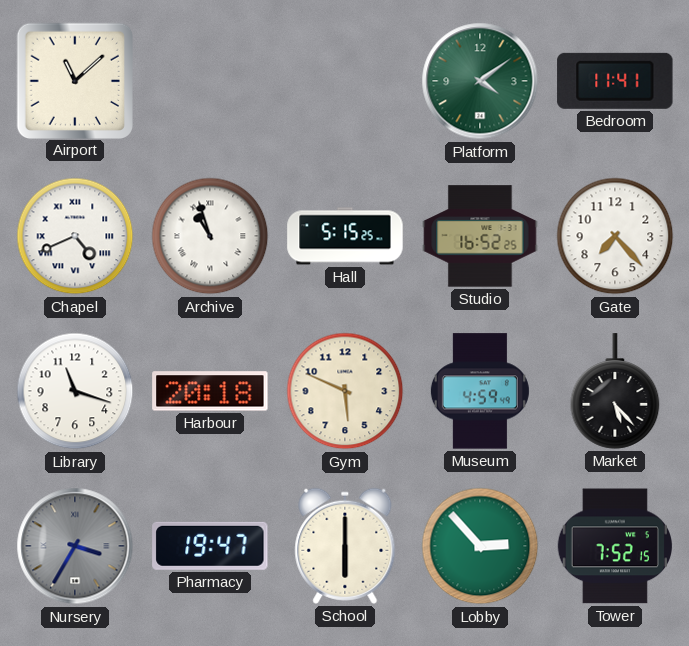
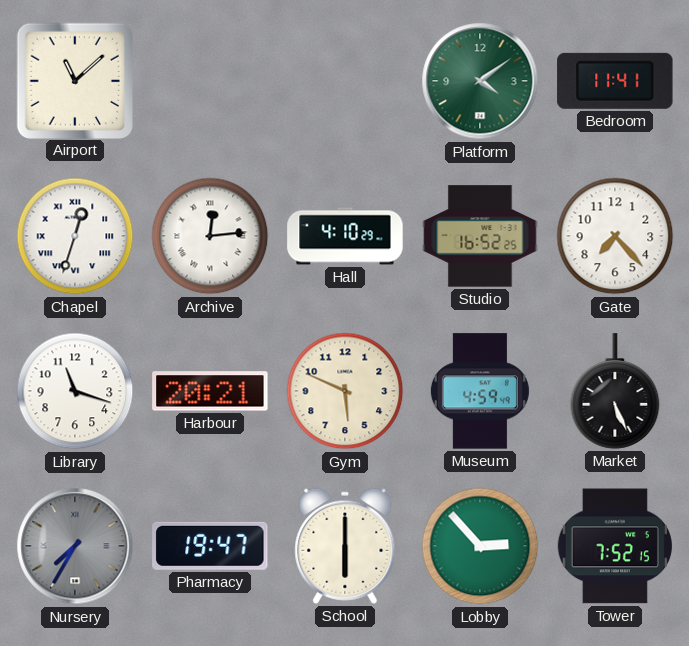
Chapel: 4:41 -> 12:33
Archive: 10:57 -> 12:14
Hall: 5:15 -> 4:10
Harbour: 20:18 -> 20:21
Market: 5:23 -> 5:26
Nursery: 3:35 -> 7:35
